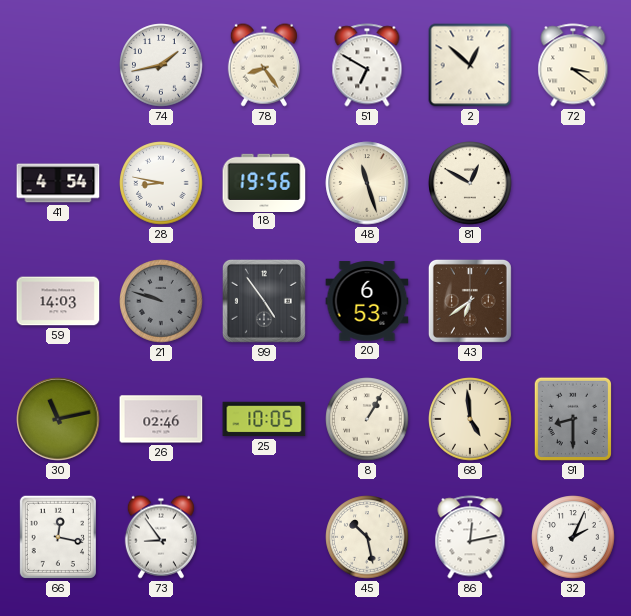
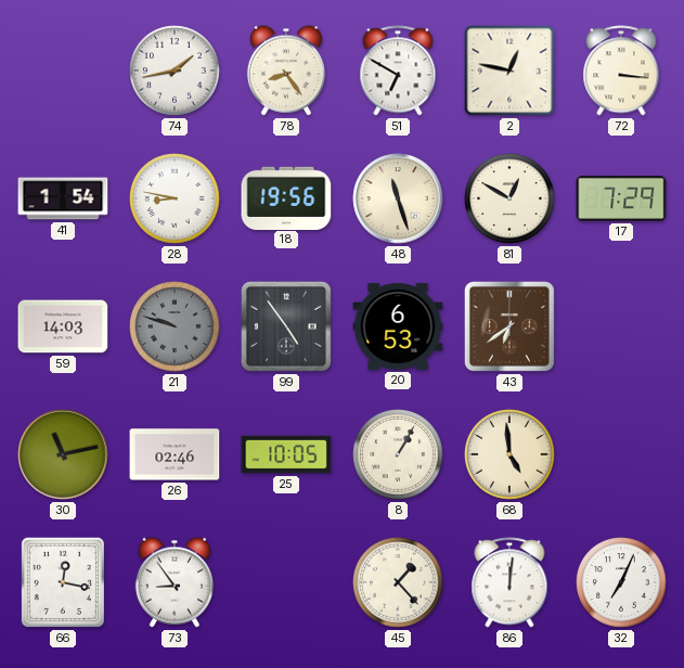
2: 12:52 -> 12:47
72: 3:21 -> 3:16
41: 4:54 -> 1:54
17: none -> 7:29
91: 8:30 -> none
45: 10:28 -> 1:23
86: 12:13 -> 12:01
32: 2:04 -> 7:04
